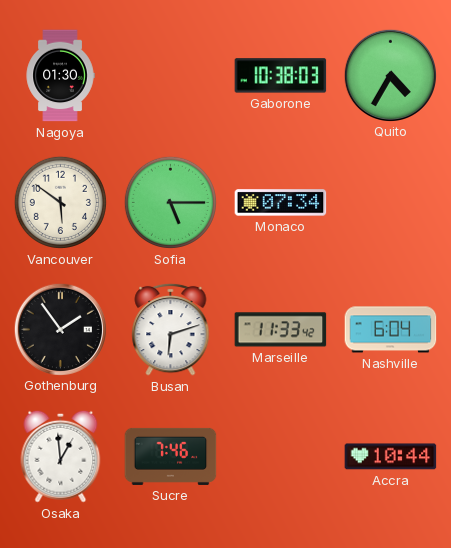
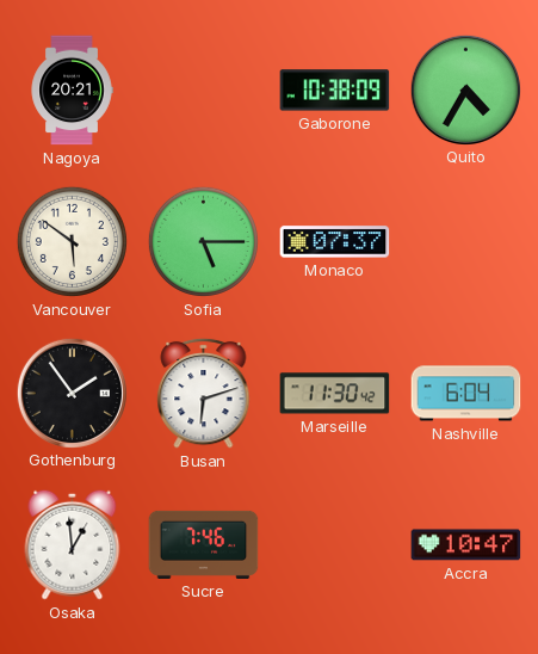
Nagoya: 01:30 -> 20:21
Gaborone: 10:38:03 -> 10:38:09
Monaco: 07:34 -> 07:37
Marseille: 11:33 -> 11:30
Accra: 10:44 -> 10:47
